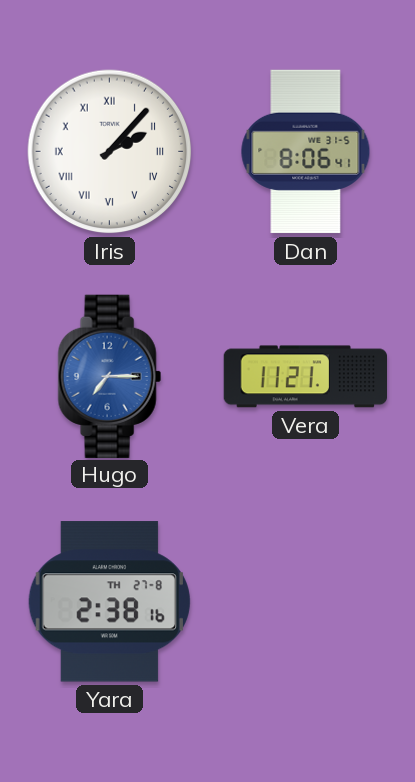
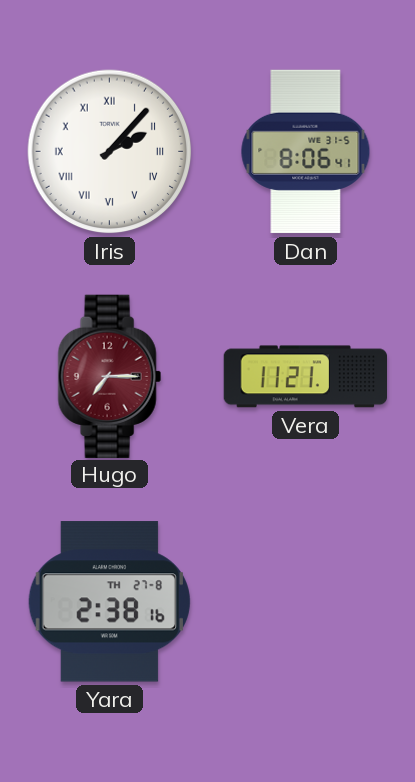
Hugo dial: blue -> burgundy
